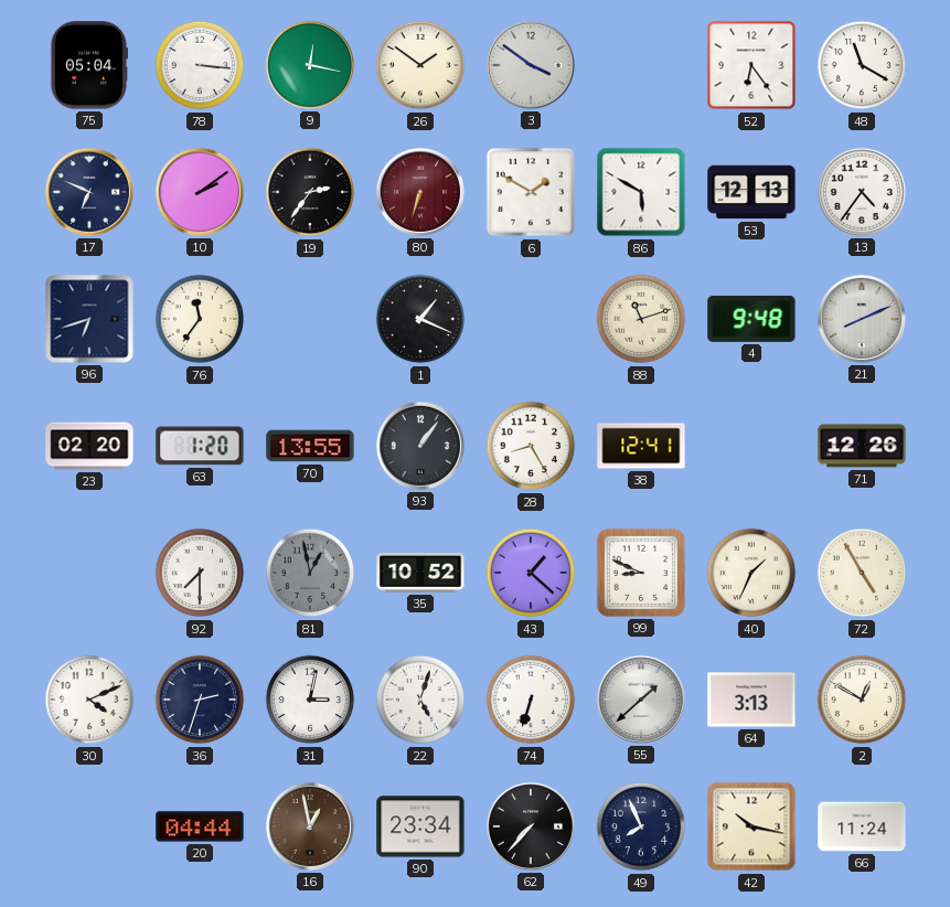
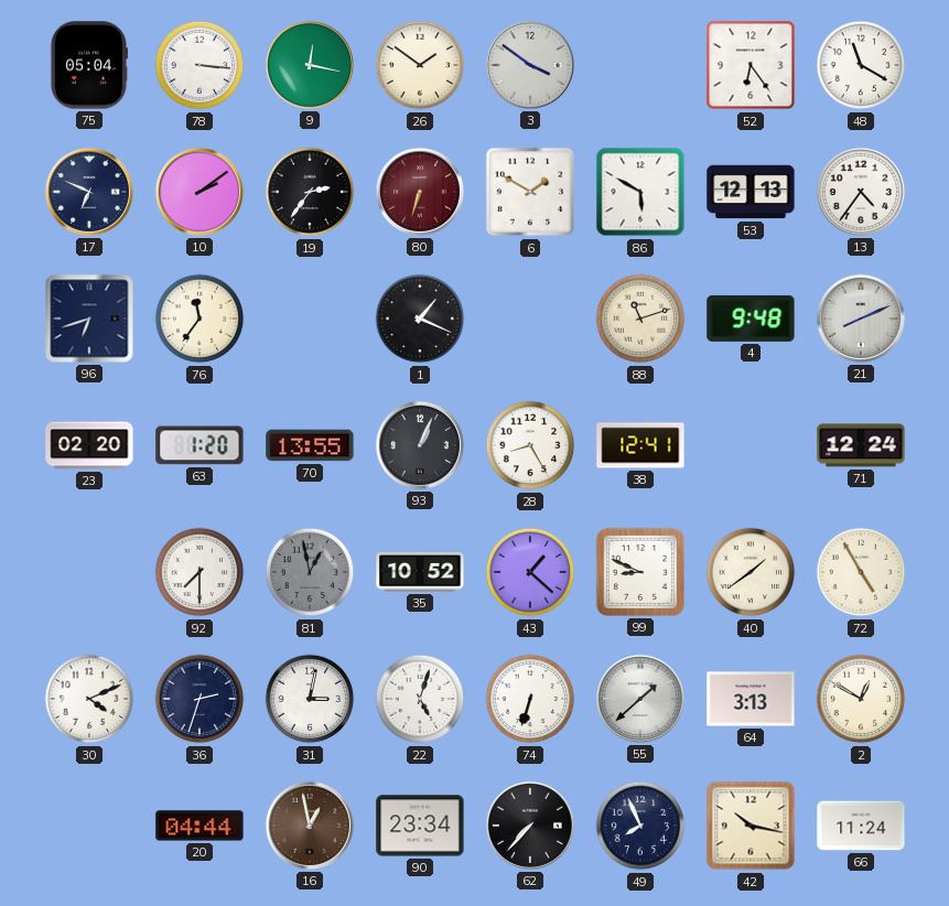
93: 1:06 -> 1:04
71: 12:26 -> 12:24
40: 1:34 -> 1:39
